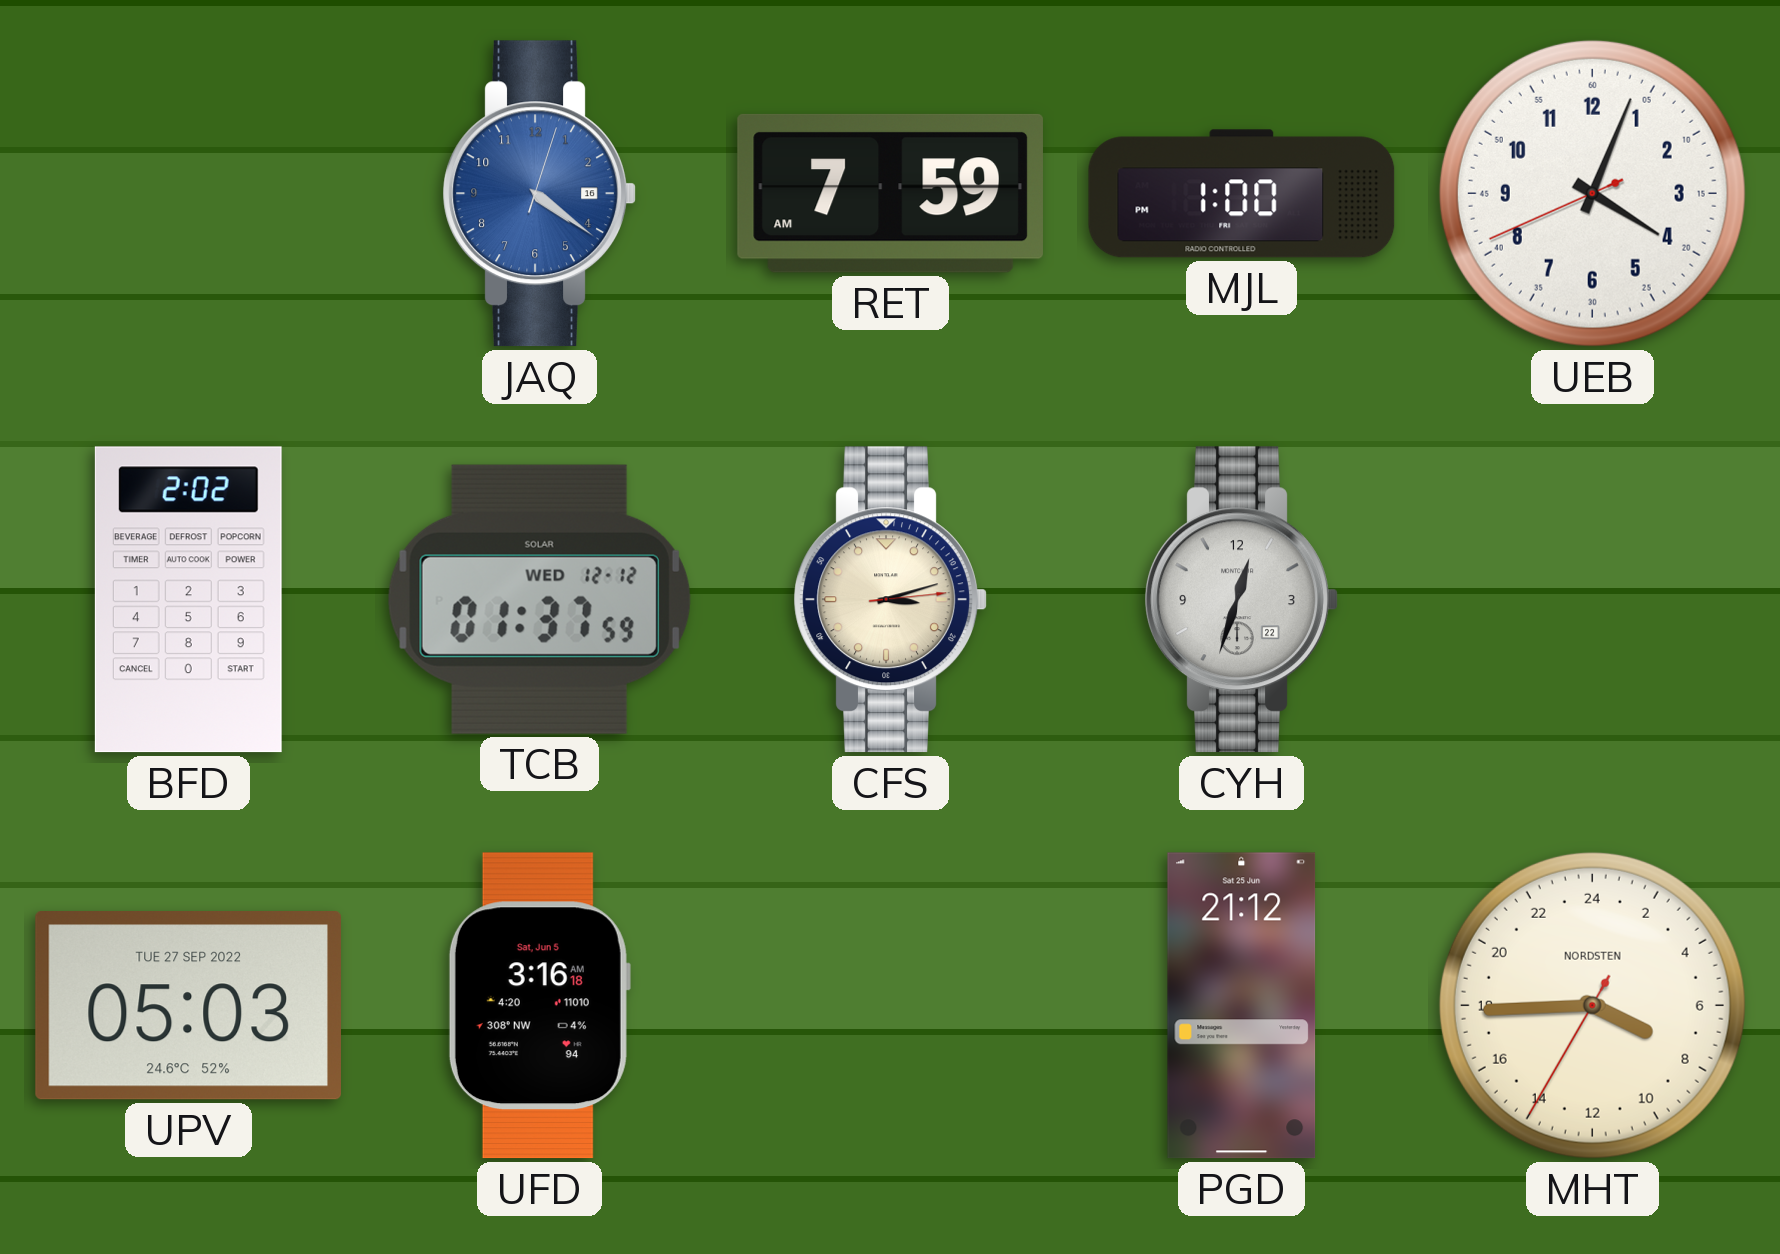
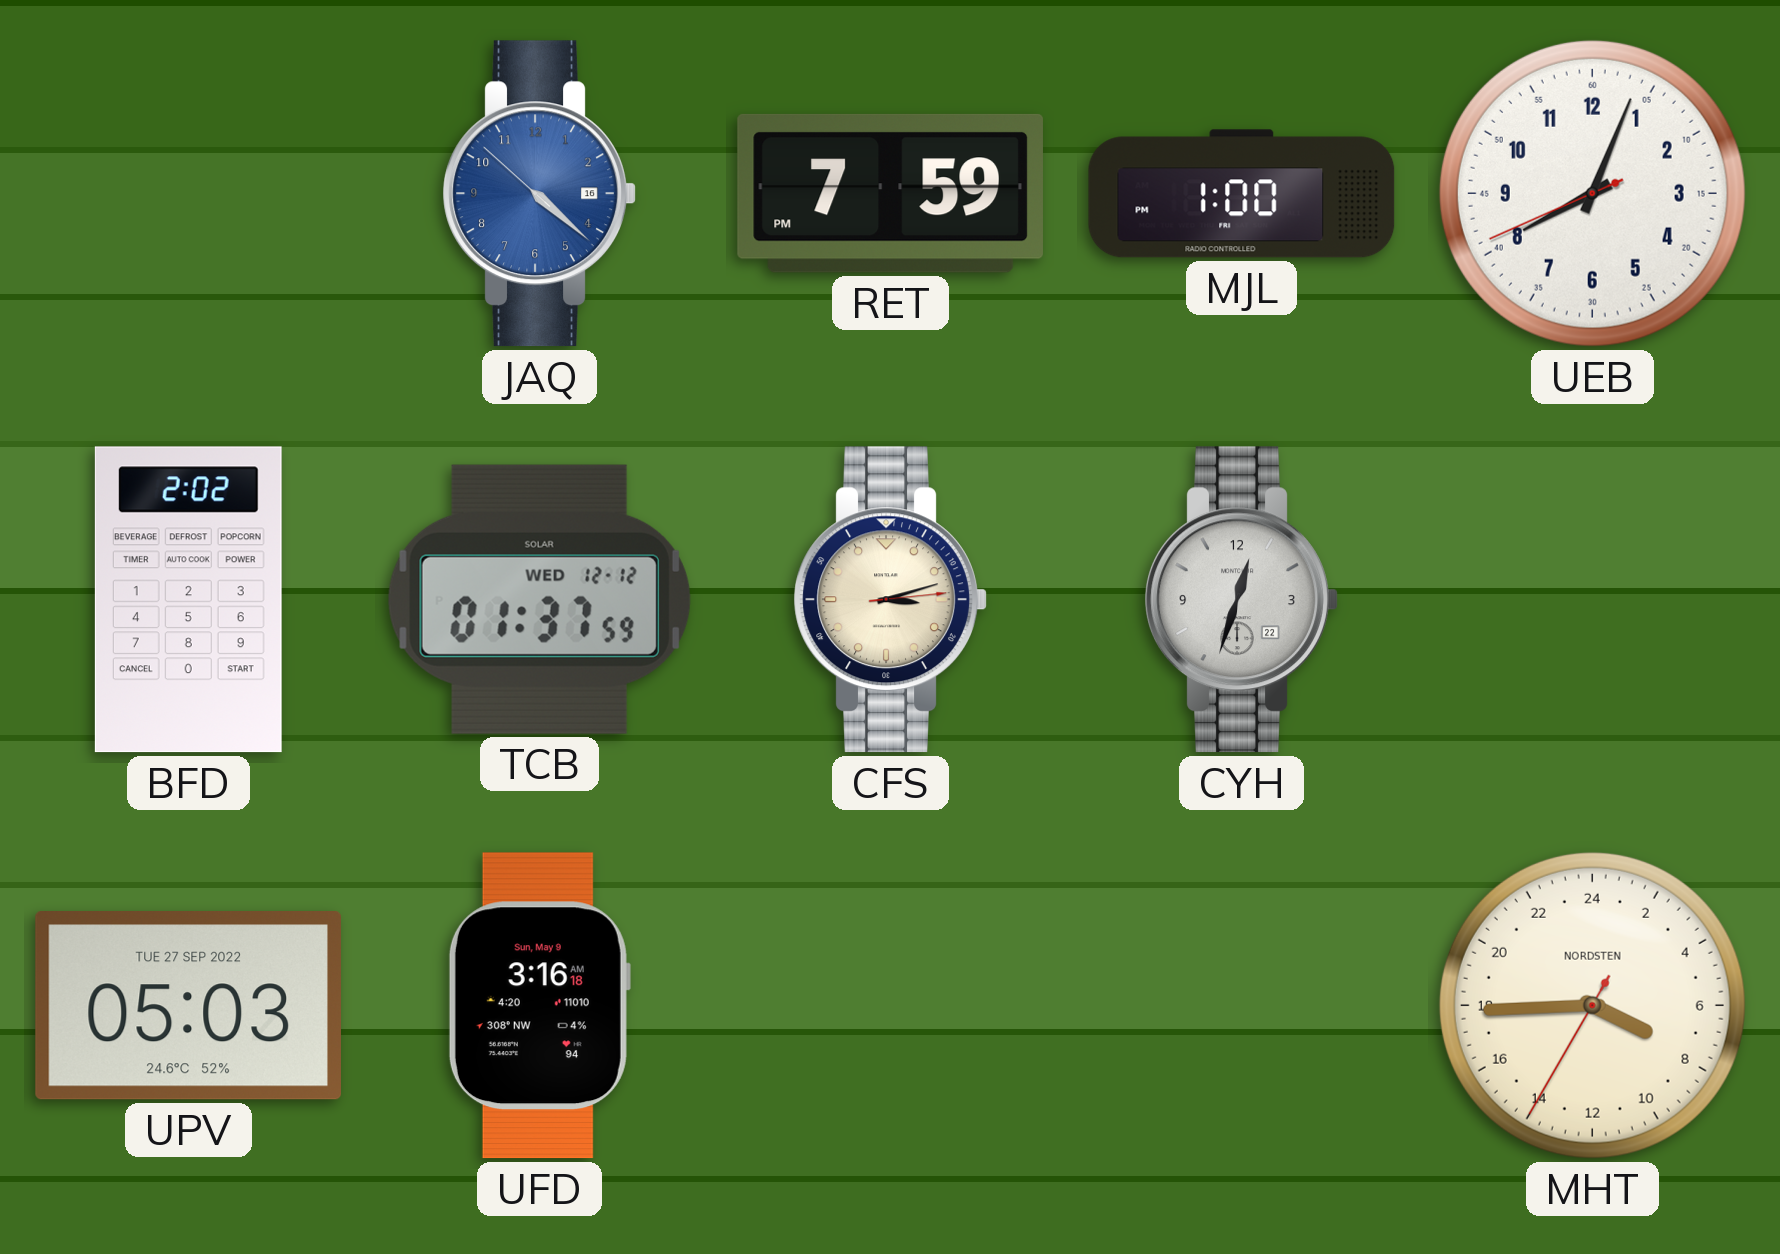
JAQ: 4:21:03 -> 4:21:52
RET: 7:59 AM -> 7:59 PM
UEB: 4:03 -> 8:03
UFD date: Sat, Jun 5 -> Sun, May 9
PGD: 21:12 -> none
